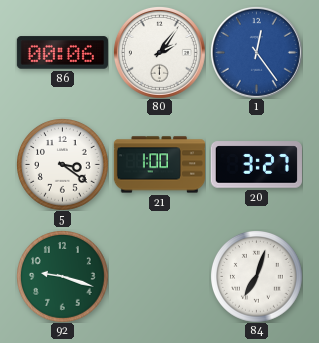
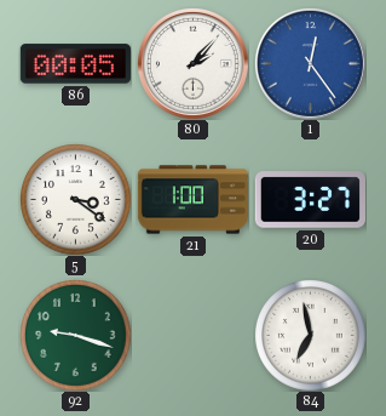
86: 00:06 -> 00:05
80: 2:06 -> 2:07
84: 7:03 -> 6:58
